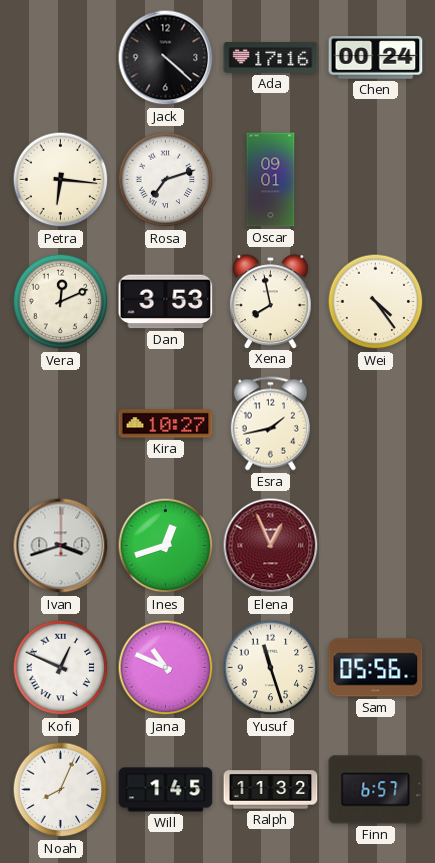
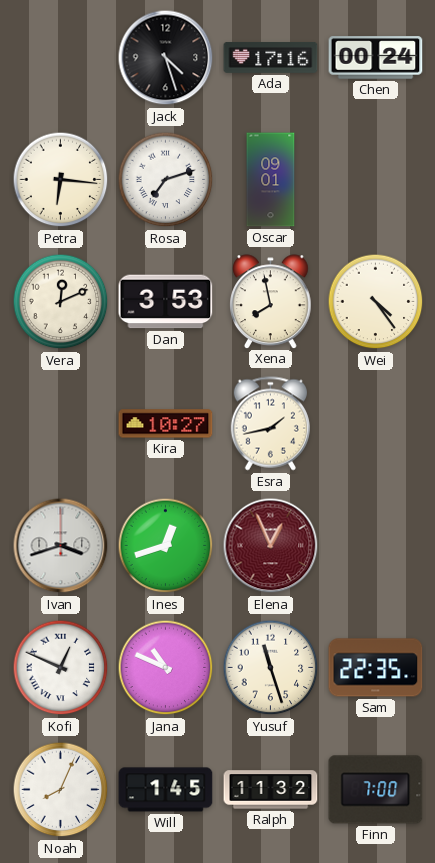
Jack: 4:22 -> 4:27
Sam: 05:56 -> 22:35
Finn: 6:57 -> 7:00
